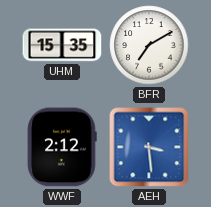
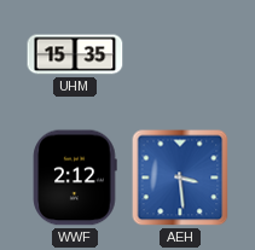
BFR: 7:10 -> none
